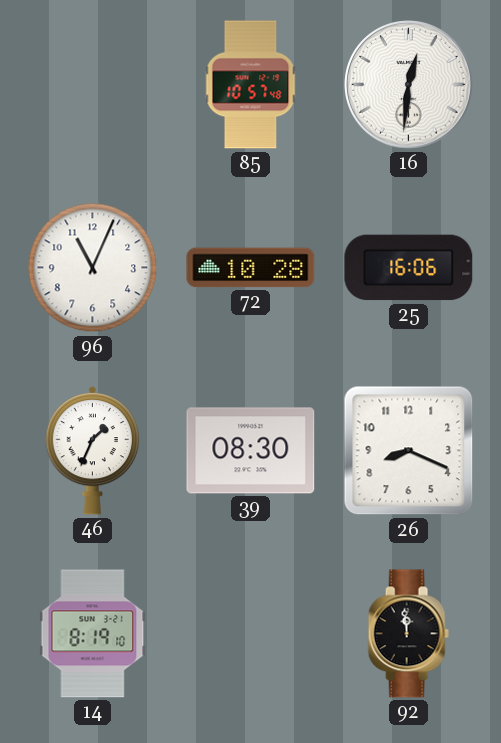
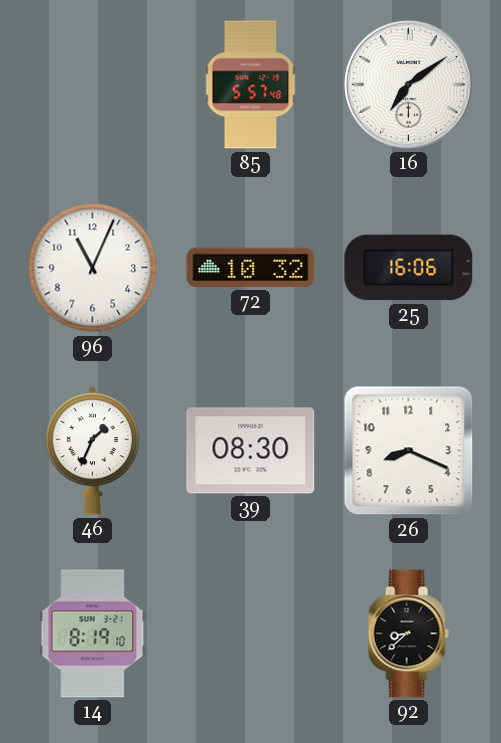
85: 10:57 -> 5:57
16: 12:31 -> 7:09
72: 10:28 -> 10:32
92: 11:59 -> 8:38
